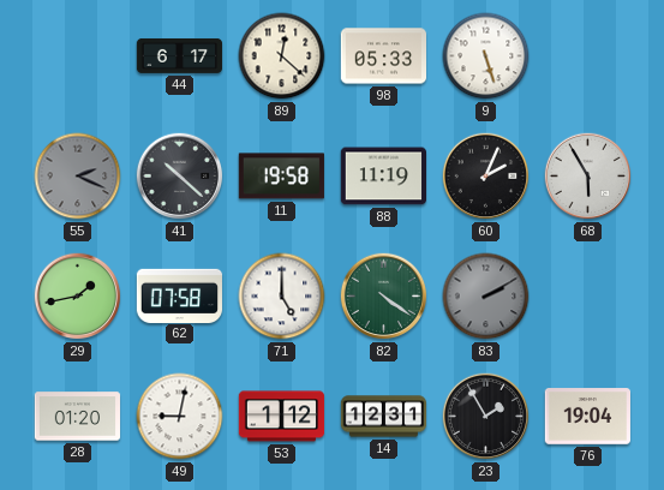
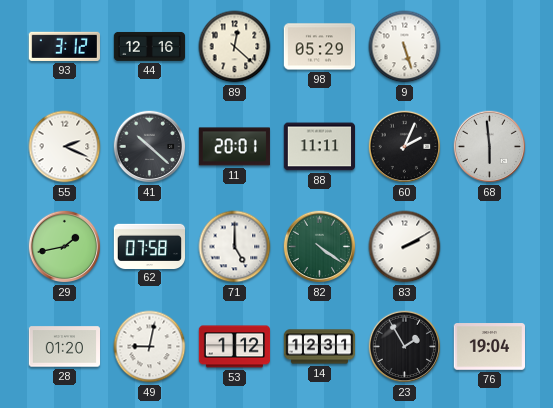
93: none -> 3:12
44: 6:17 -> 12:16
98: 05:33 -> 05:29
55 dial: grey -> white
11: 19:58 -> 20:01
88: 11:19 -> 11:11
68: 5:55 -> 5:59
83 dial: grey -> white
